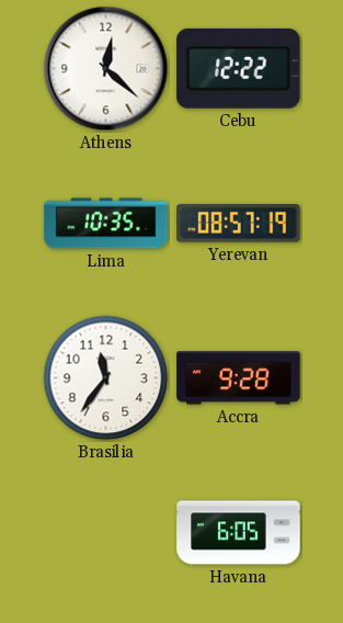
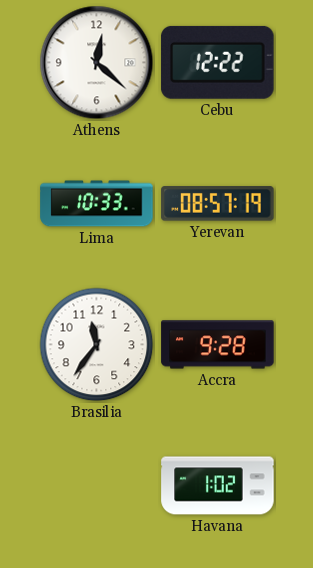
Lima: 10:35 -> 10:33
Havana: 6:05 -> 1:02
